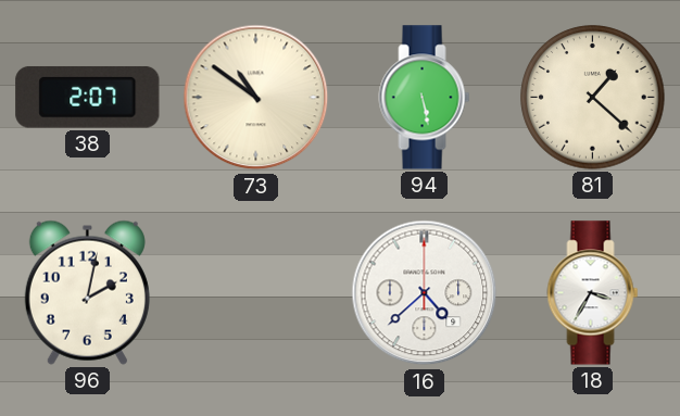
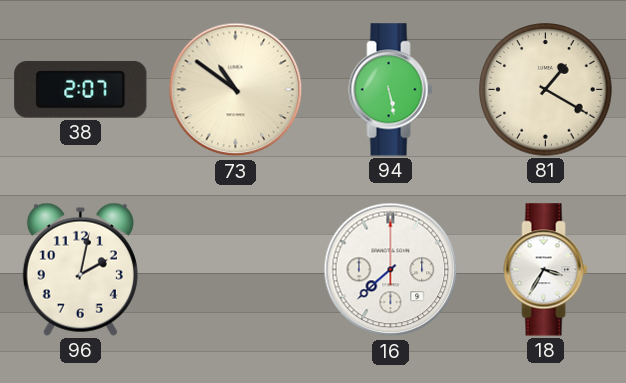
81: 1:22 -> 1:20
16: 4:38 -> 7:38
